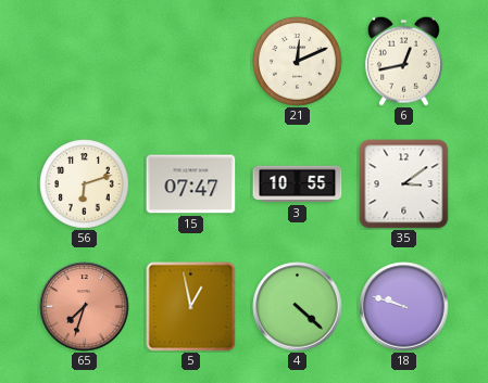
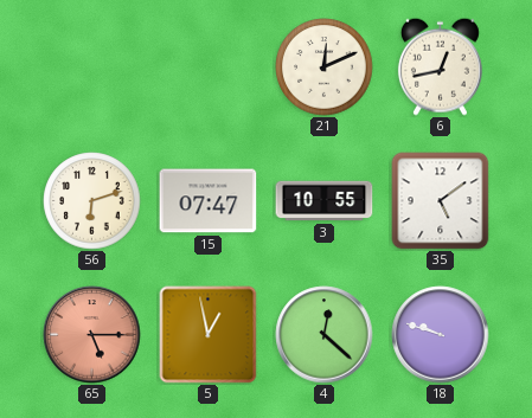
35: 3:09 -> 5:09
65: 7:33 -> 5:15
4: 4:22 -> 12:22
